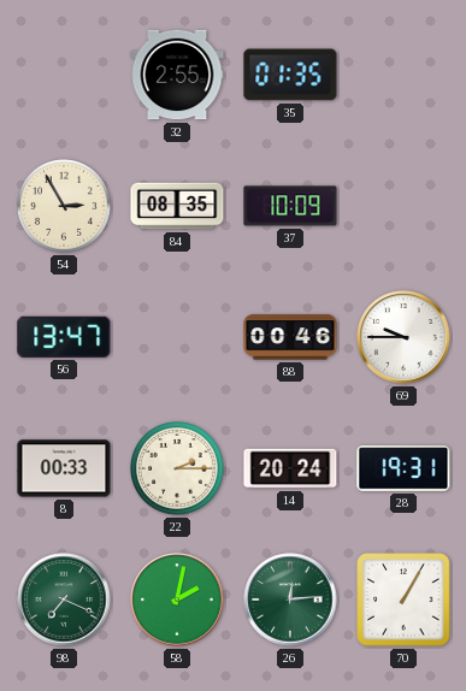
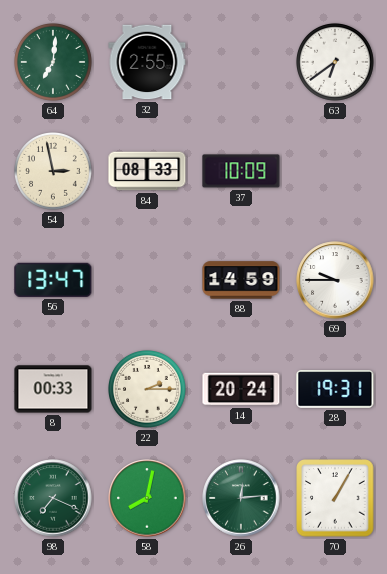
64: none -> 7:01
35: 01:35 -> none
63: none -> 6:39
54: 2:55 -> 2:58
84: 08:35 -> 08:33
88: 00:46 -> 14:59
58: 2:02 -> 8:02
